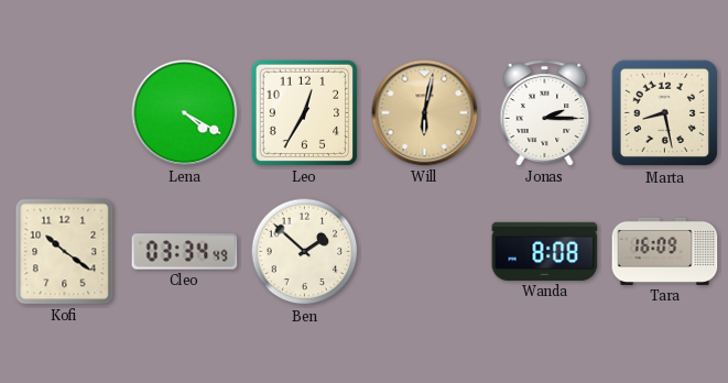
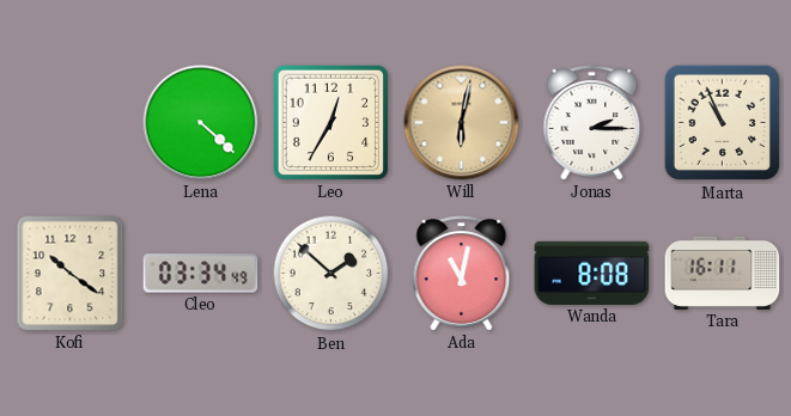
Lena: 4:20 -> 4:22
Marta: 8:28 -> 10:56
Ada: none -> 11:02
Tara: 16:09 -> 16:11
